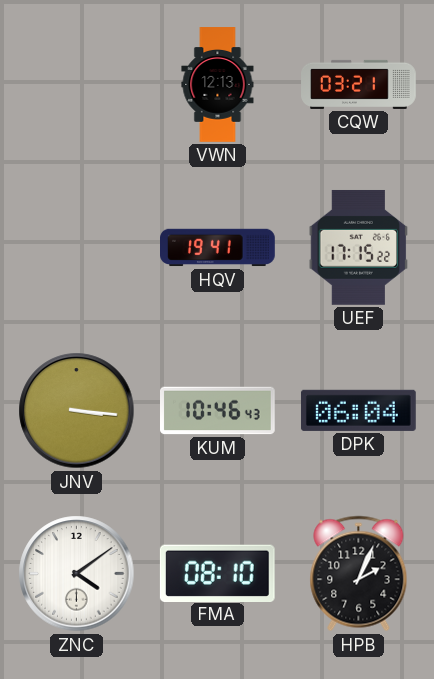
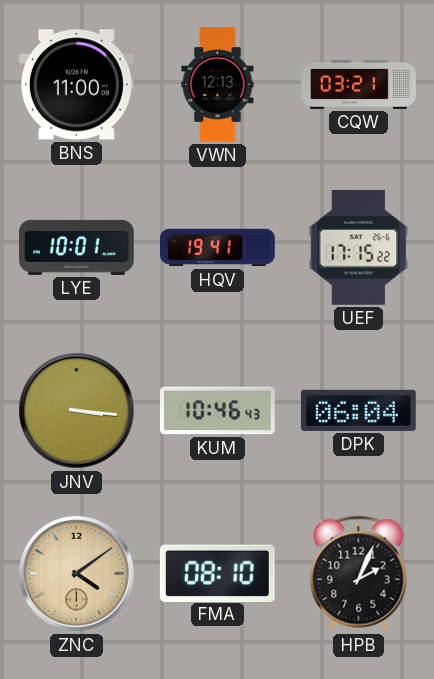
BNS: none -> 11:00
LYE: none -> 10:01
ZNC dial: white -> champagne
